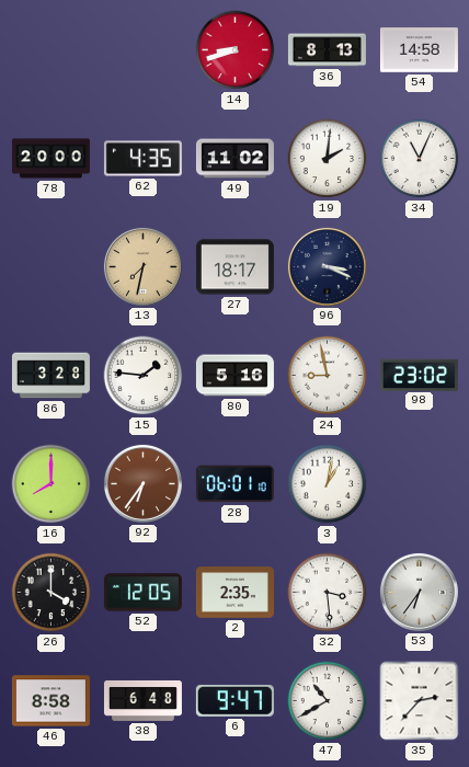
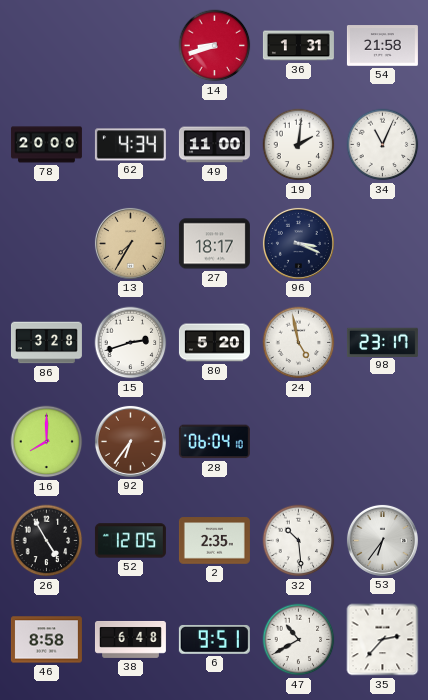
36: 8:13 -> 1:31
54: 14:58 -> 21:58
62: 4:35 -> 4:34
49: 11:02 -> 11:00
13: 7:32 -> 7:35
15: 1:46 -> 2:42
80: 5:16 -> 5:20
24: 8:58 -> 4:58
98: 23:02 -> 23:17
28: 06:01 -> 06:04
3: 1:02 -> none
26: 4:00 -> 4:55
32: 3:29 -> 10:29
6: 9:47 -> 9:51
